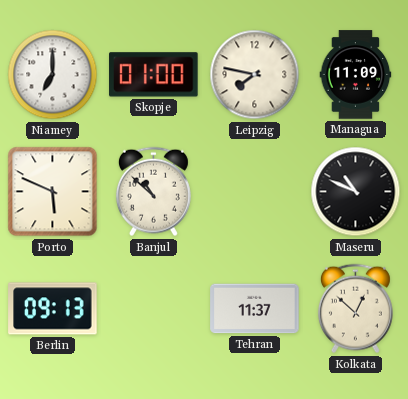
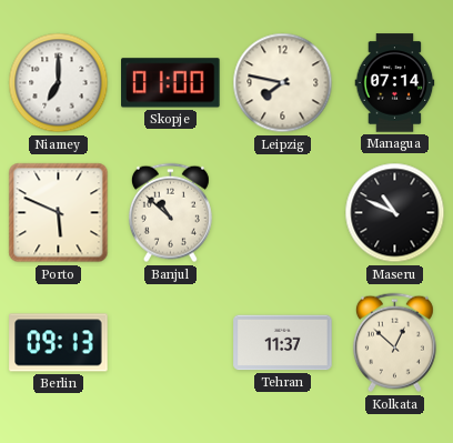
Managua: 11:09 -> 07:14
